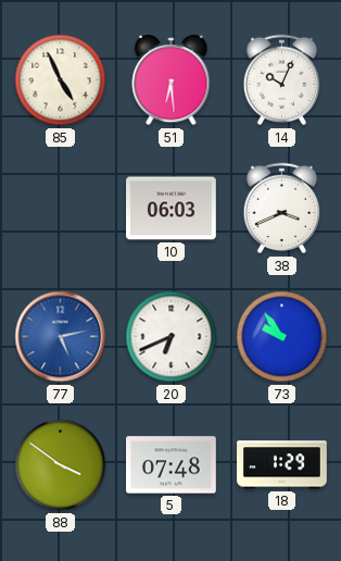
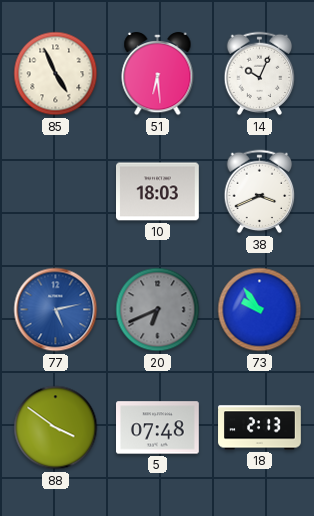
10: 06:03 -> 18:03
20 dial: white -> grey
18: 1:29 -> 2:13
